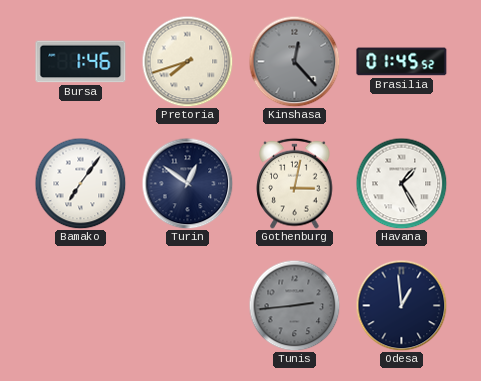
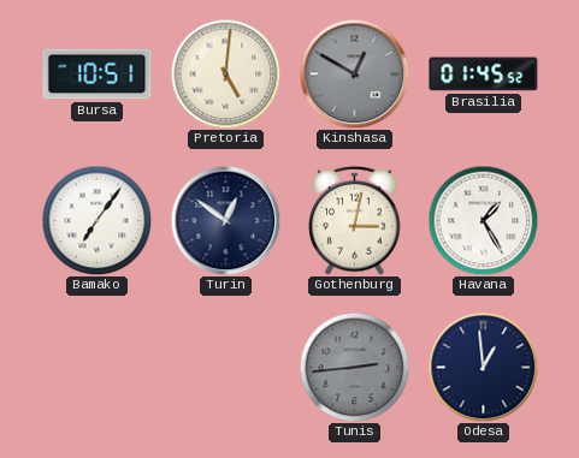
Bursa: 1:46 -> 10:51
Pretoria: 7:42 -> 5:01
Kinshasa: 12:23 -> 12:50
